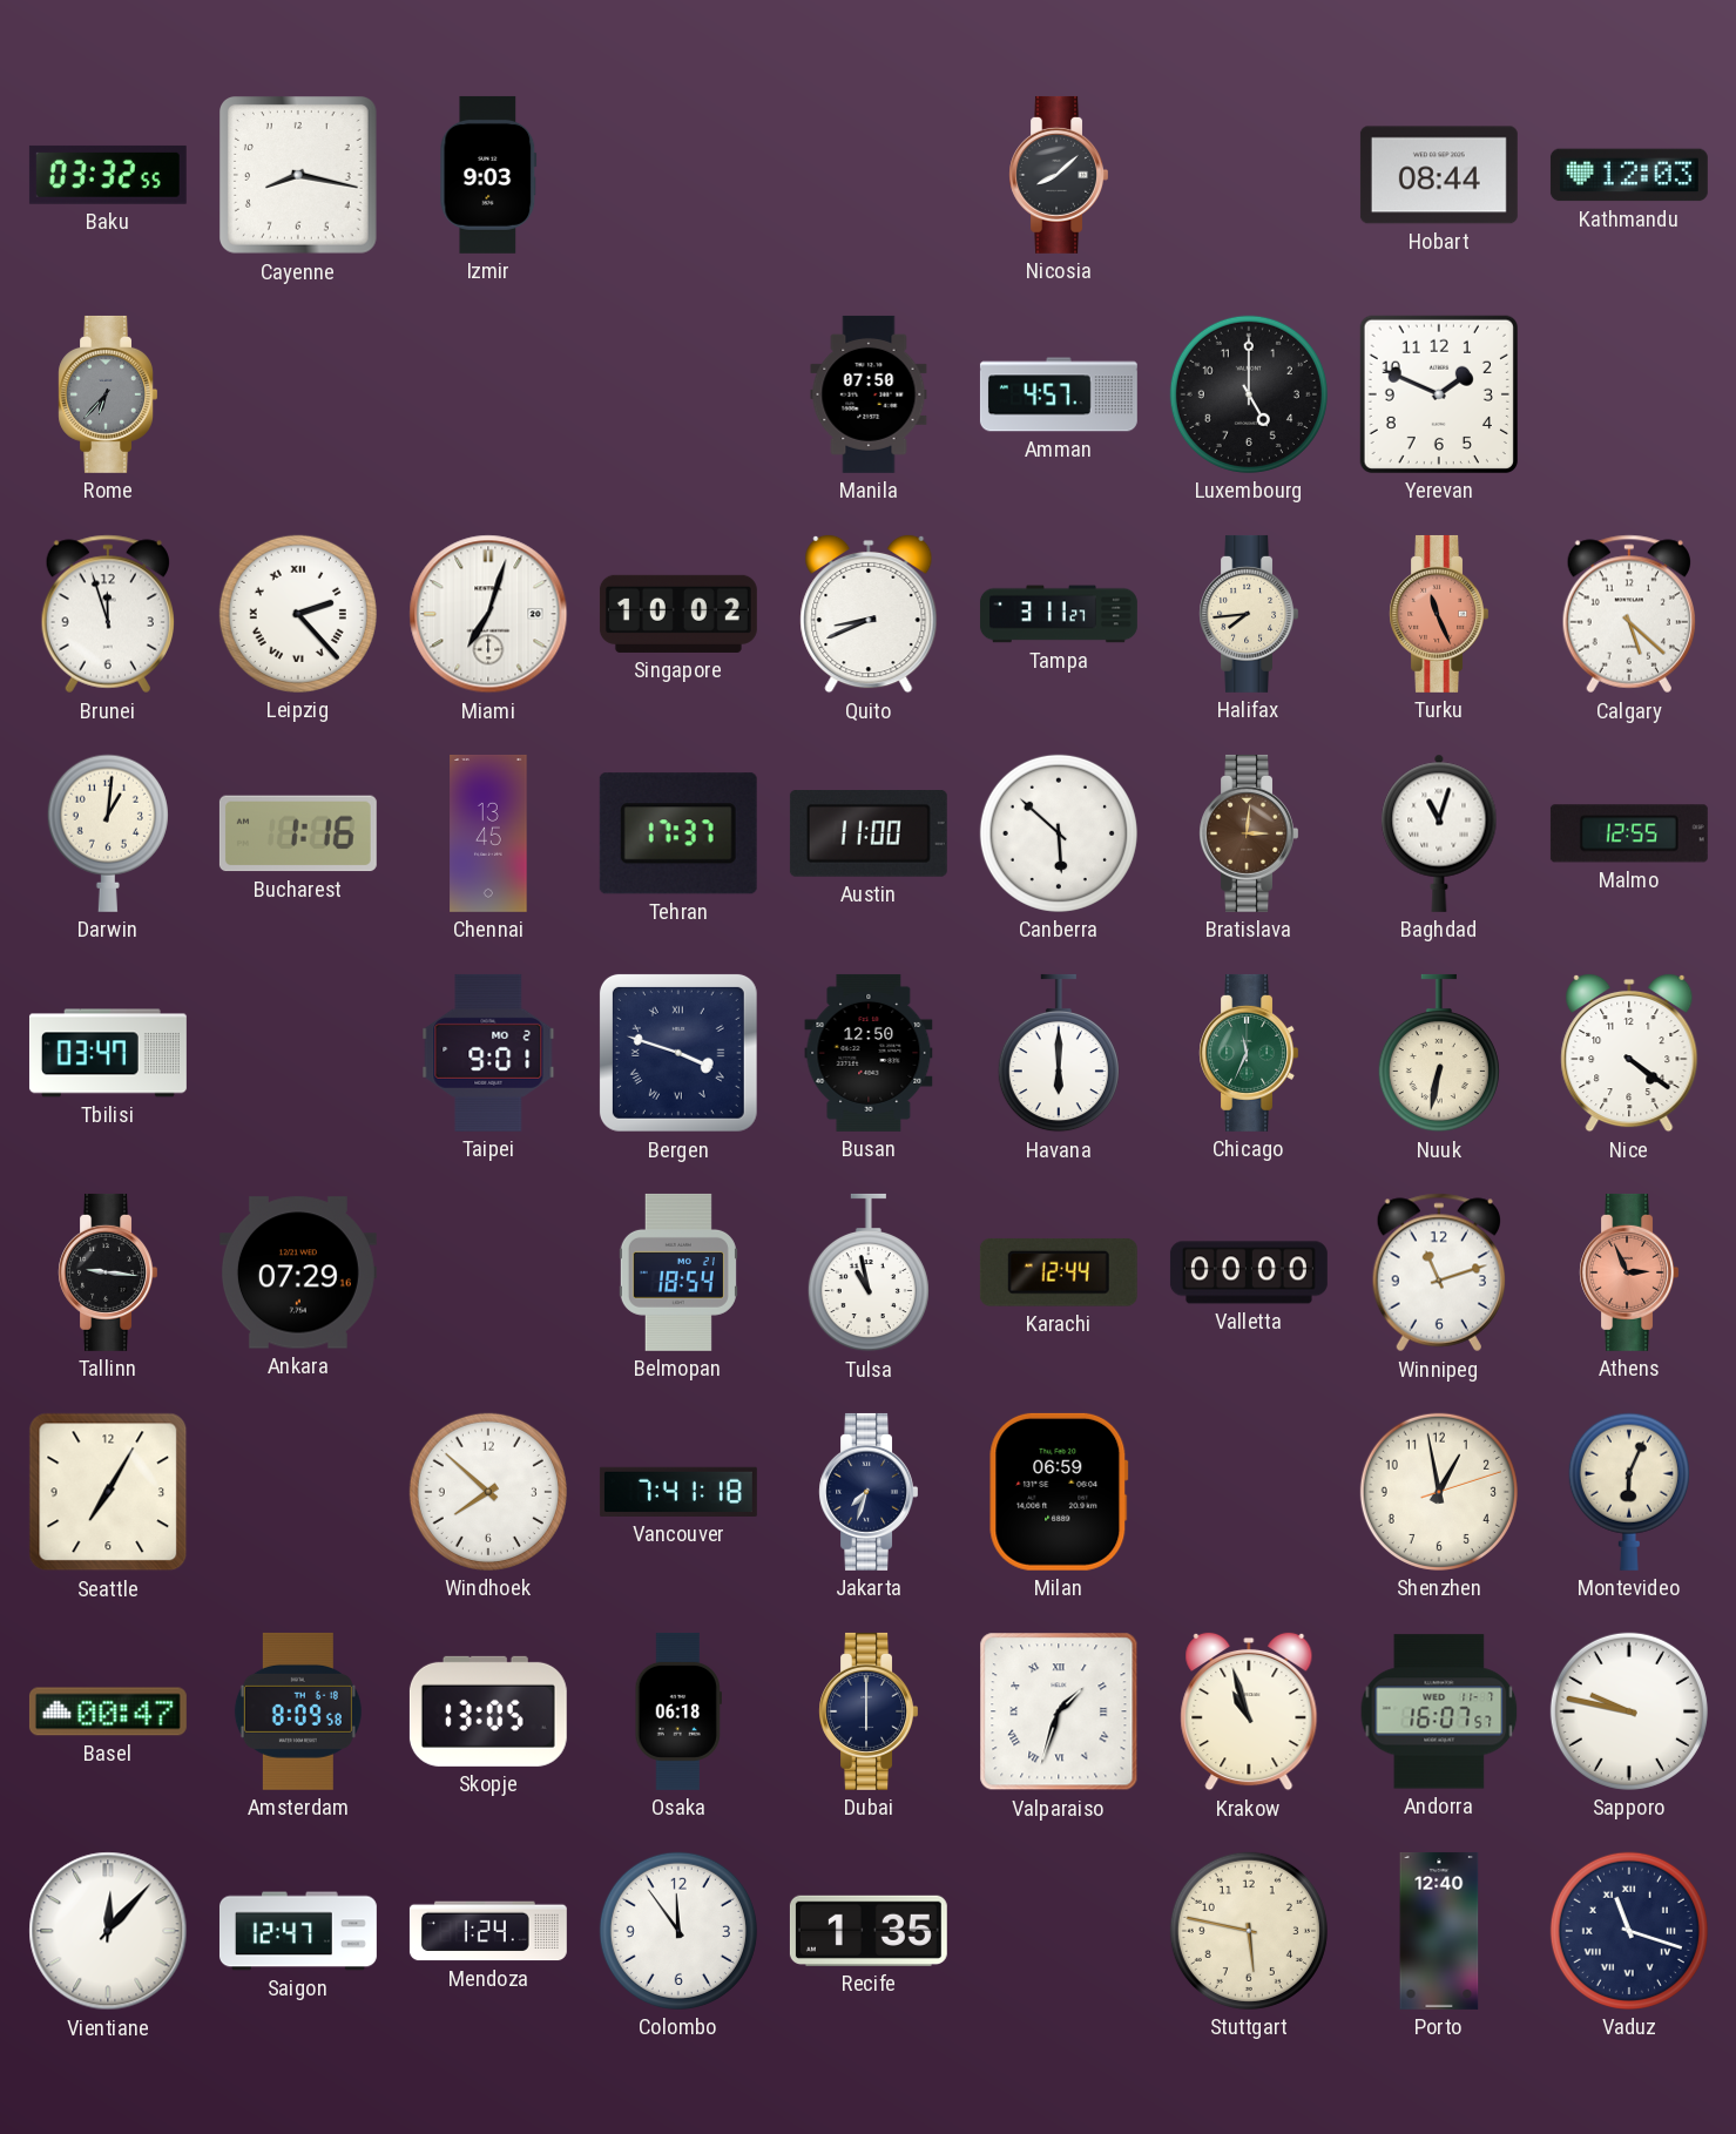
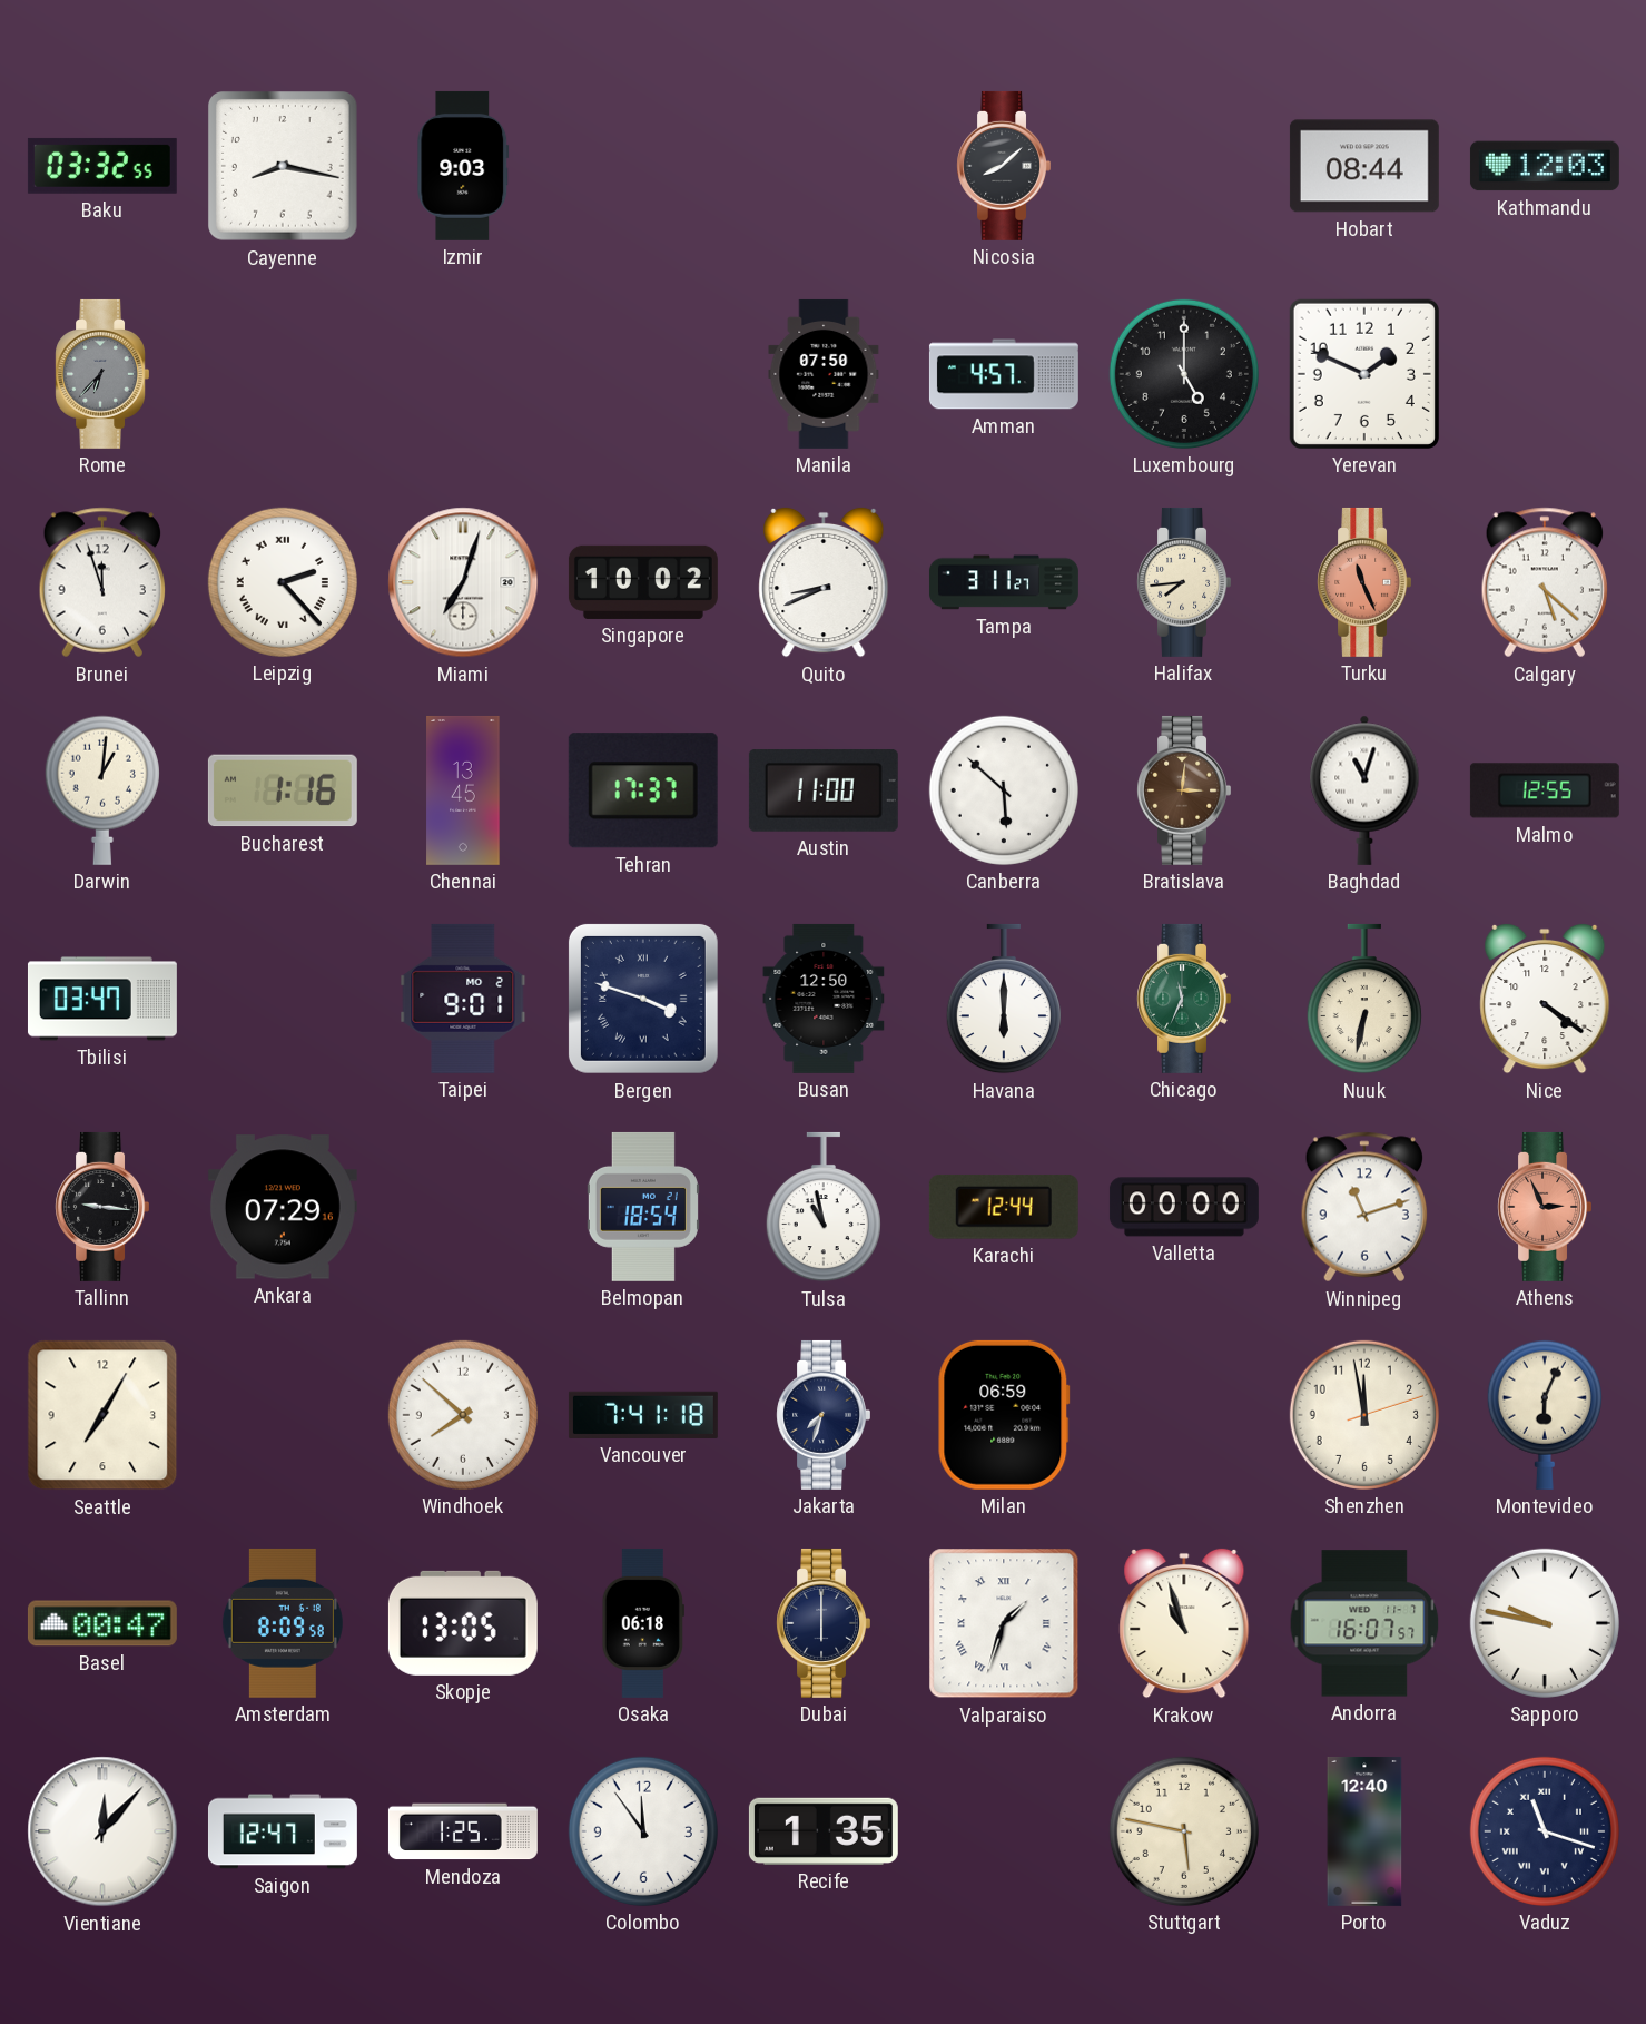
Shenzhen: 12:58 -> 11:58
Mendoza: 1:24 -> 1:25
